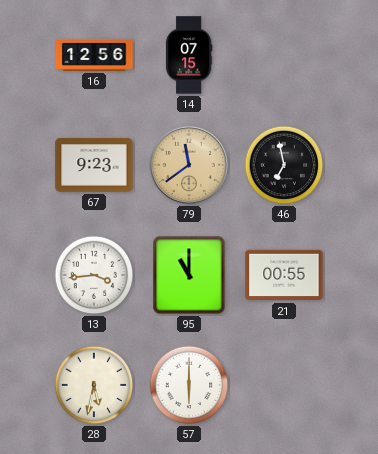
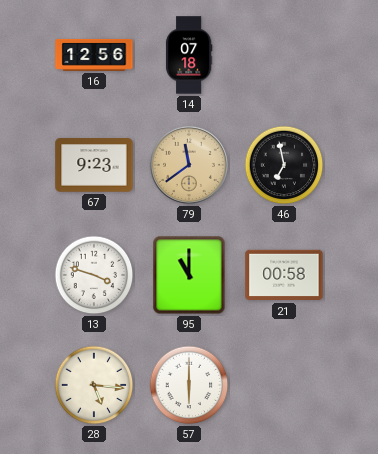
14: 07:15 -> 07:18
13: 3:44 -> 3:48
21: 00:55 -> 00:58
28: 5:32 -> 5:16
